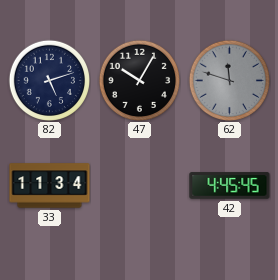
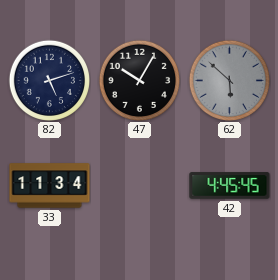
62: 11:48 -> 5:52
